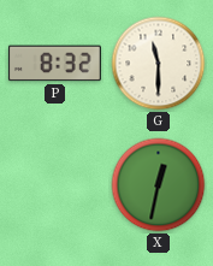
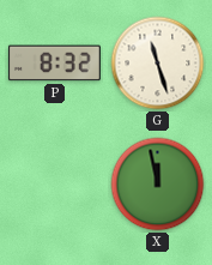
G: 11:30 -> 11:27
X: 12:32 -> 11:58
